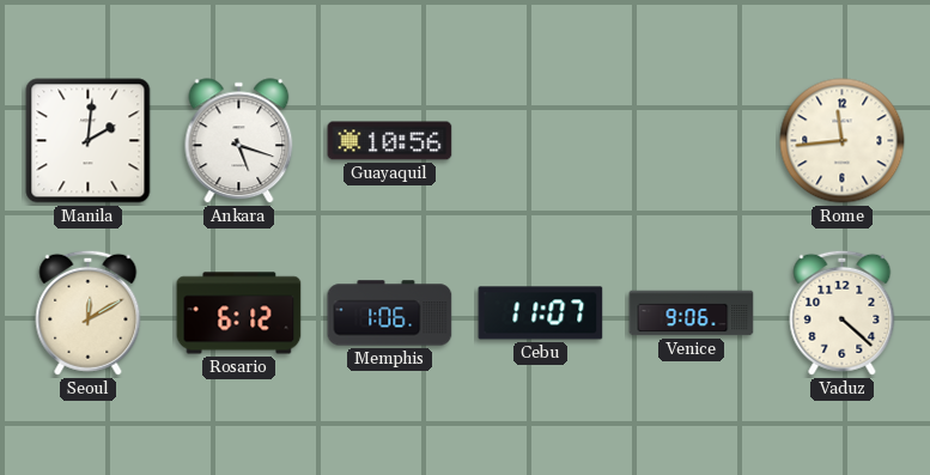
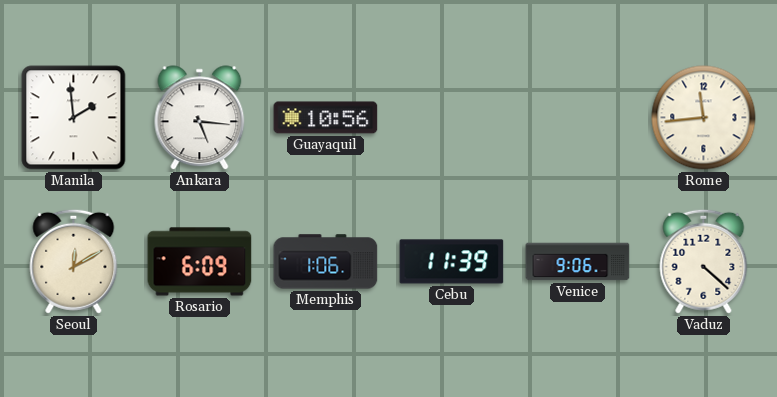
Manila: 2:01 -> 1:59
Ankara: 5:18 -> 5:16
Rosario: 6:12 -> 6:09
Cebu: 11:07 -> 11:39
